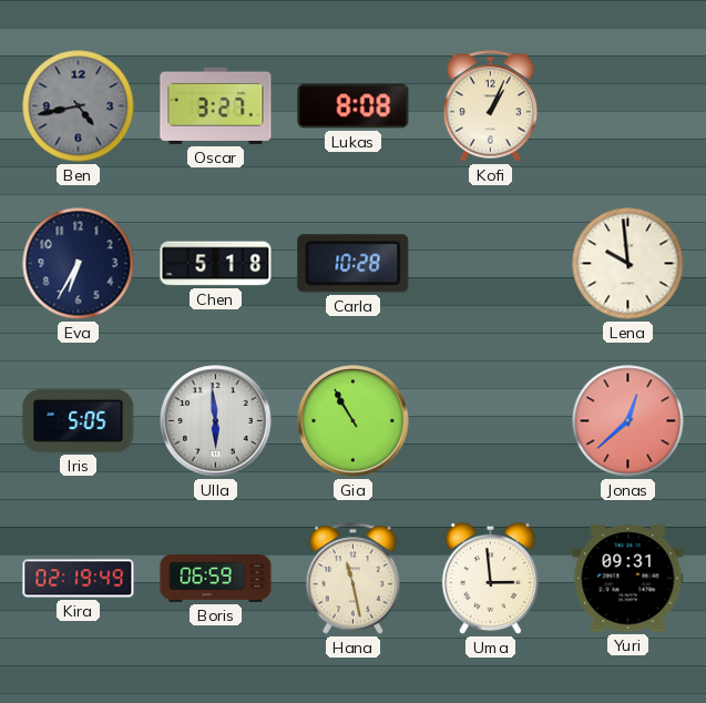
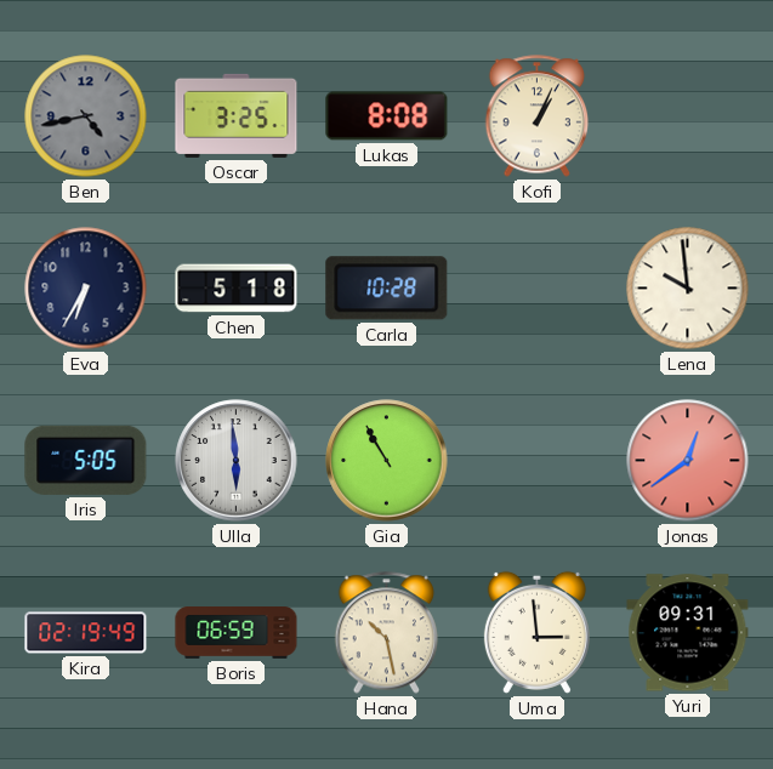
Oscar: 3:27 -> 3:25
Jonas: 12:38 -> 12:39
Hana: 11:28 -> 10:28
